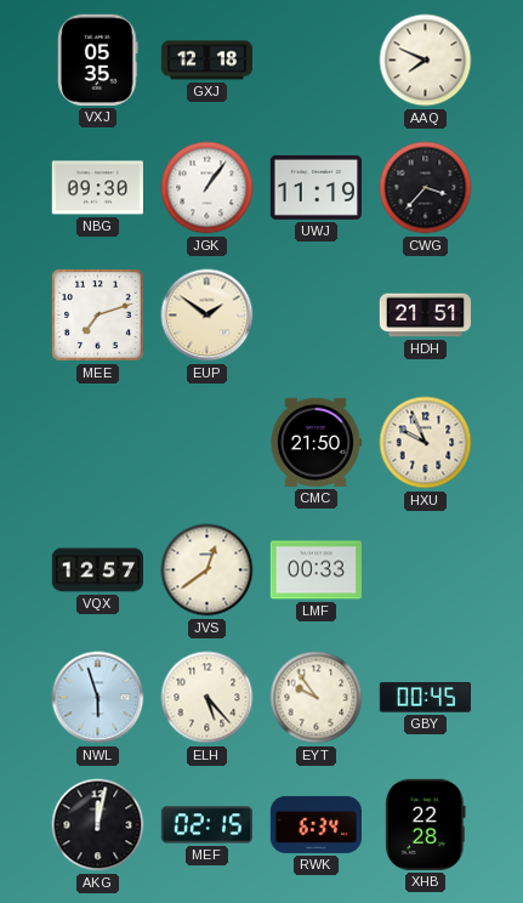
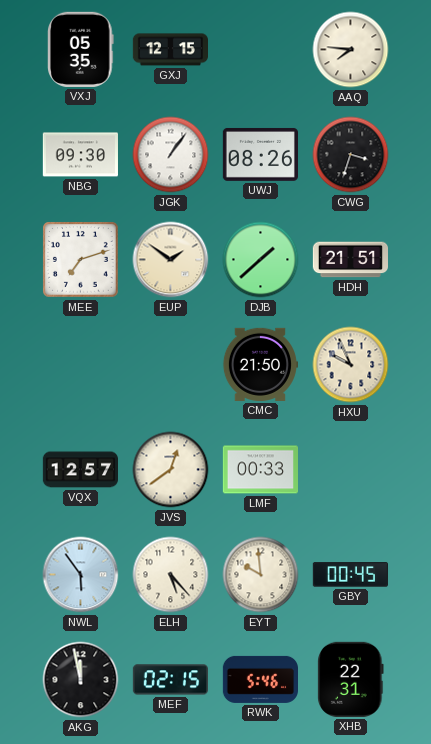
GXJ: 12:18 -> 12:15
AAQ: 7:49 -> 7:46
UWJ: 11:19 -> 08:26
CWG: 3:37 -> 3:33
DJB: none -> 1:38
NWL: 5:57 -> 5:54
EYT: 9:54 -> 9:59
AKG: 12:02 -> 11:58
RWK: 6:34 -> 5:46
XHB: 22:28 -> 22:31
